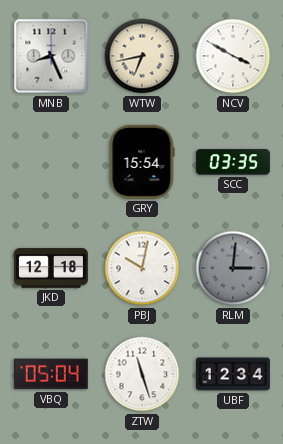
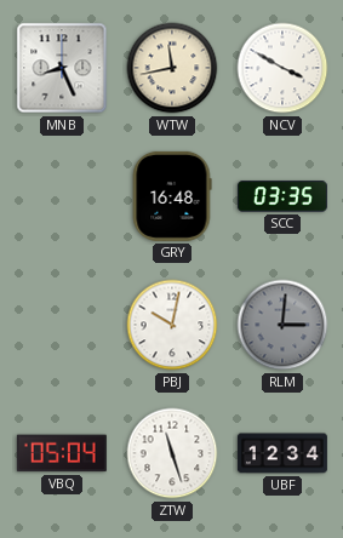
WTW: 6:43 -> 11:43
GRY: 15:54 -> 16:48
JKD: 12:18 -> none
